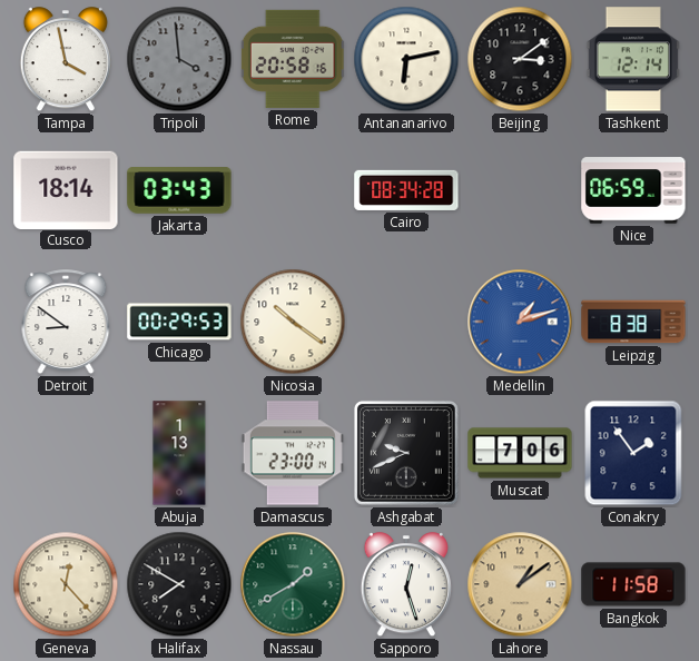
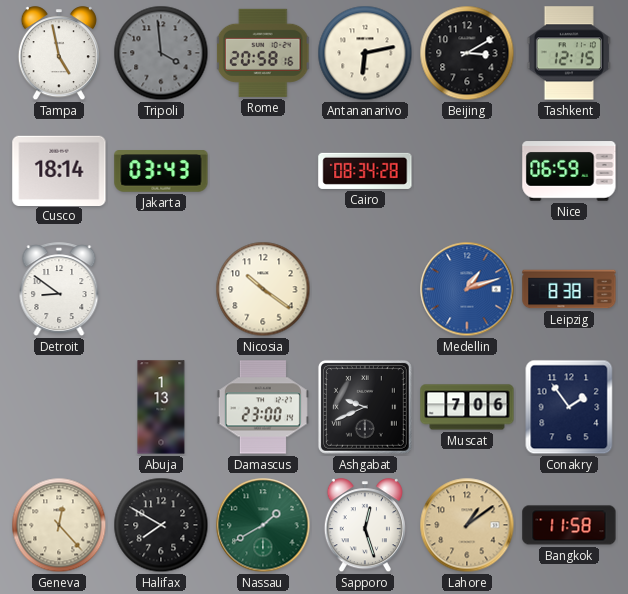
Tampa: 3:58 -> 4:58
Beijing: 3:09 -> 3:10
Tashkent: 12:14 -> 12:15
Chicago: 00:29 -> none
